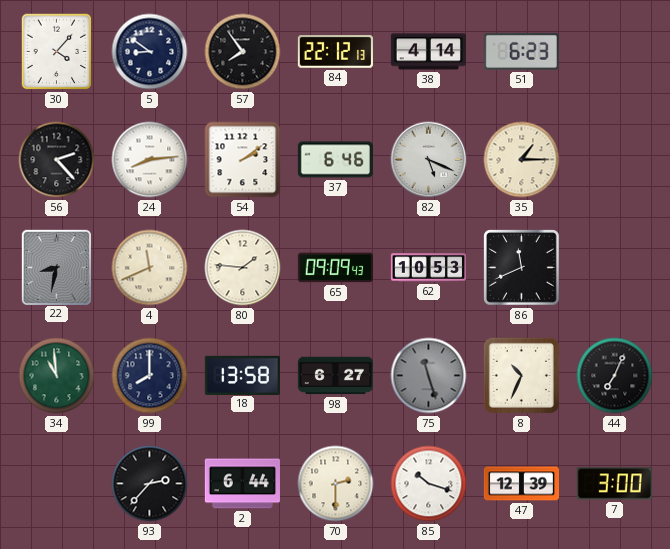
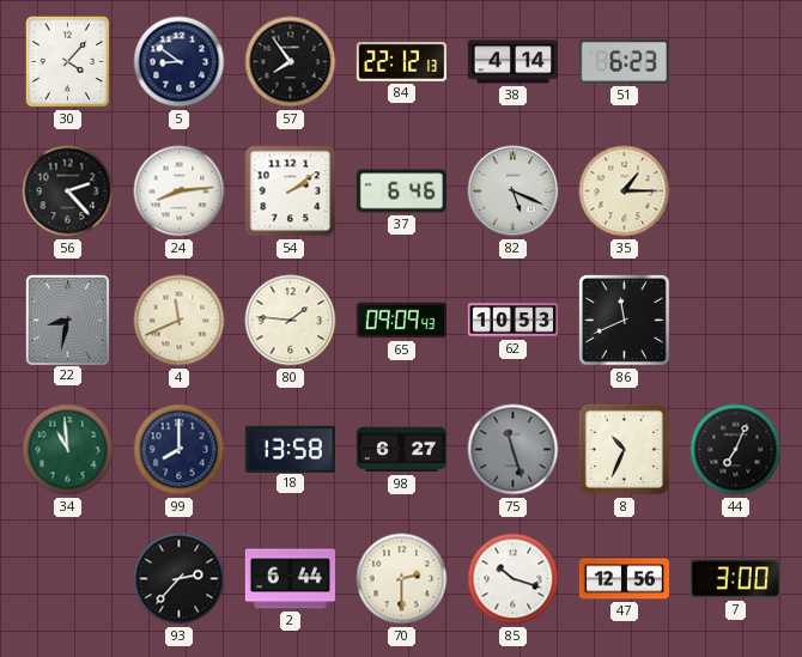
47: 12:39 -> 12:56
